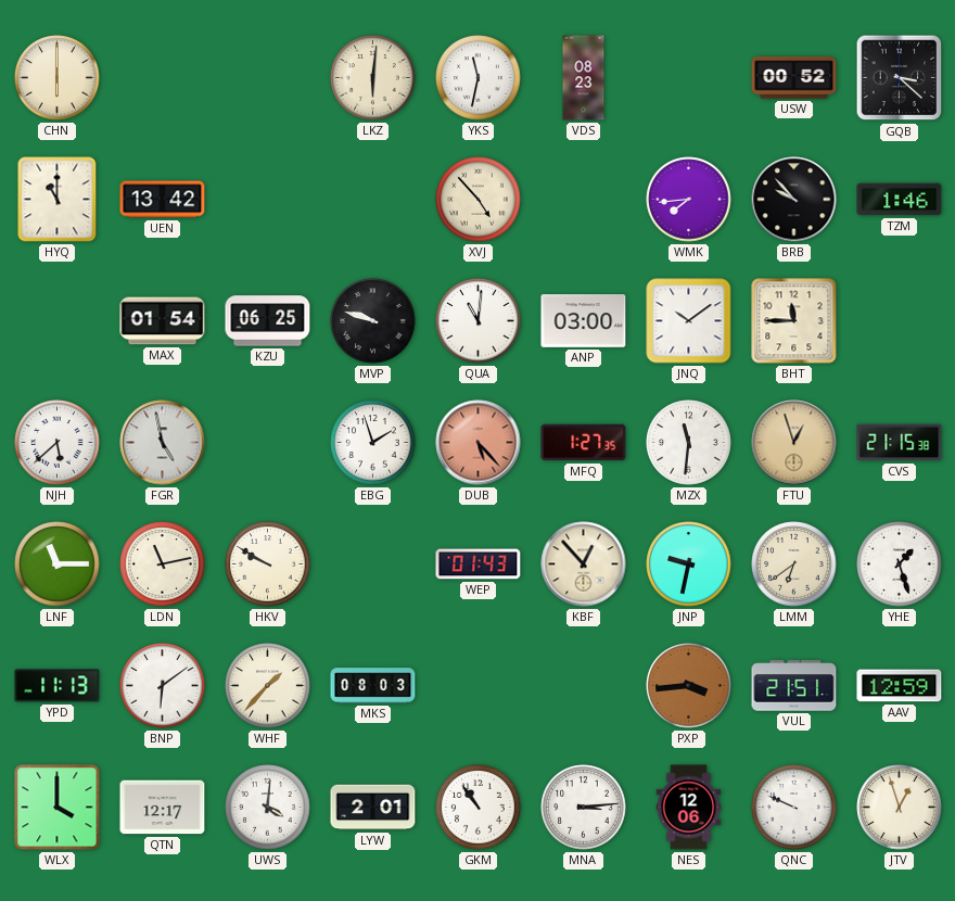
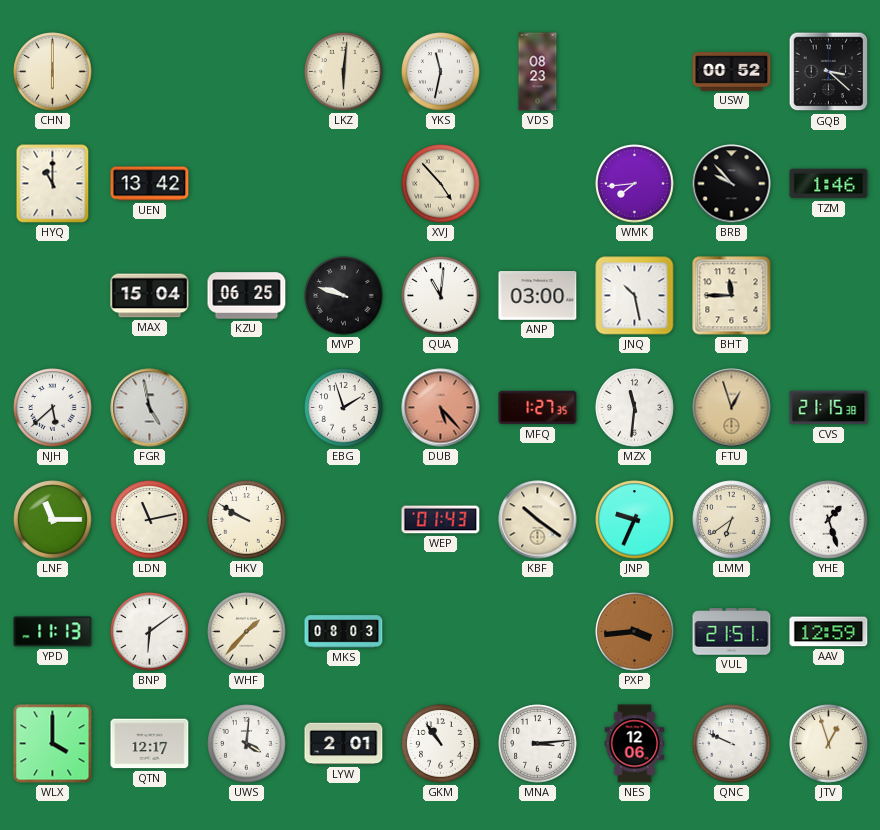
MAX: 01:54 -> 15:04
JNQ: 10:09 -> 10:28
KBF: 12:53 -> 10:21
JNP: 9:32 -> 9:34
